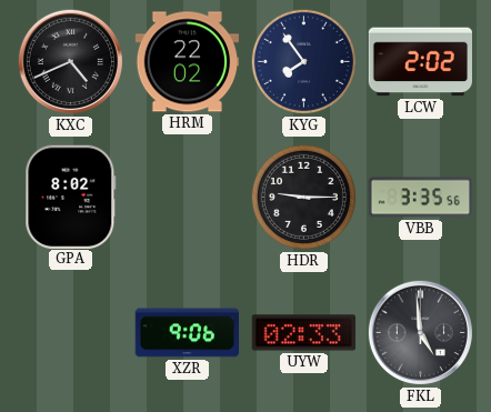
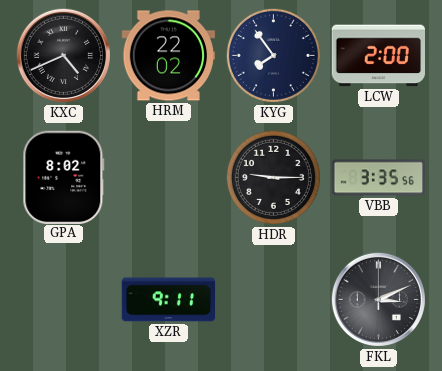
LCW: 2:02 -> 2:00
XZR: 9:06 -> 9:11
UYW: 02:33 -> none
FKL: 4:59 -> 3:11
